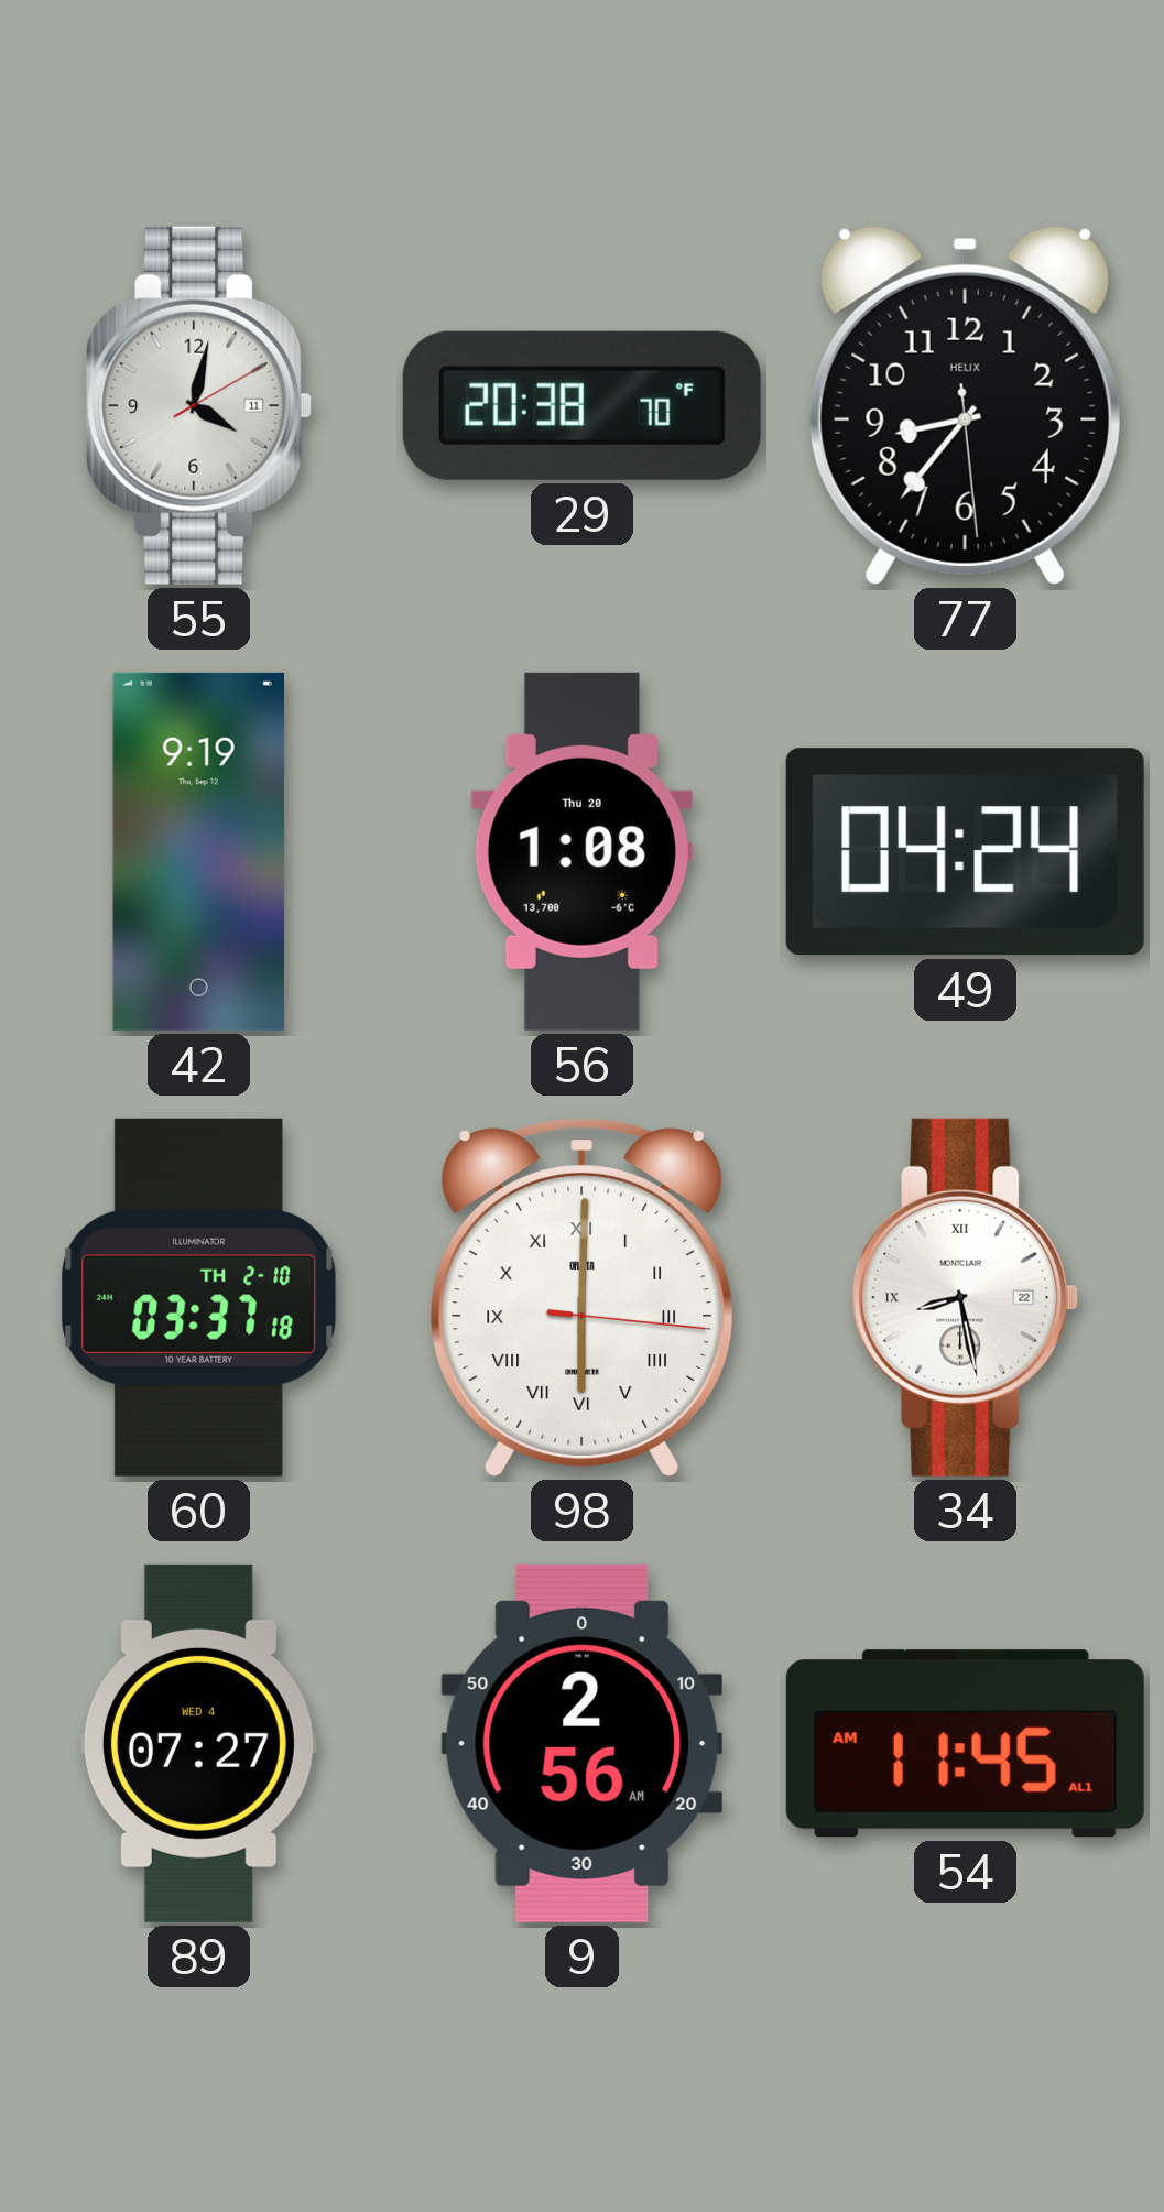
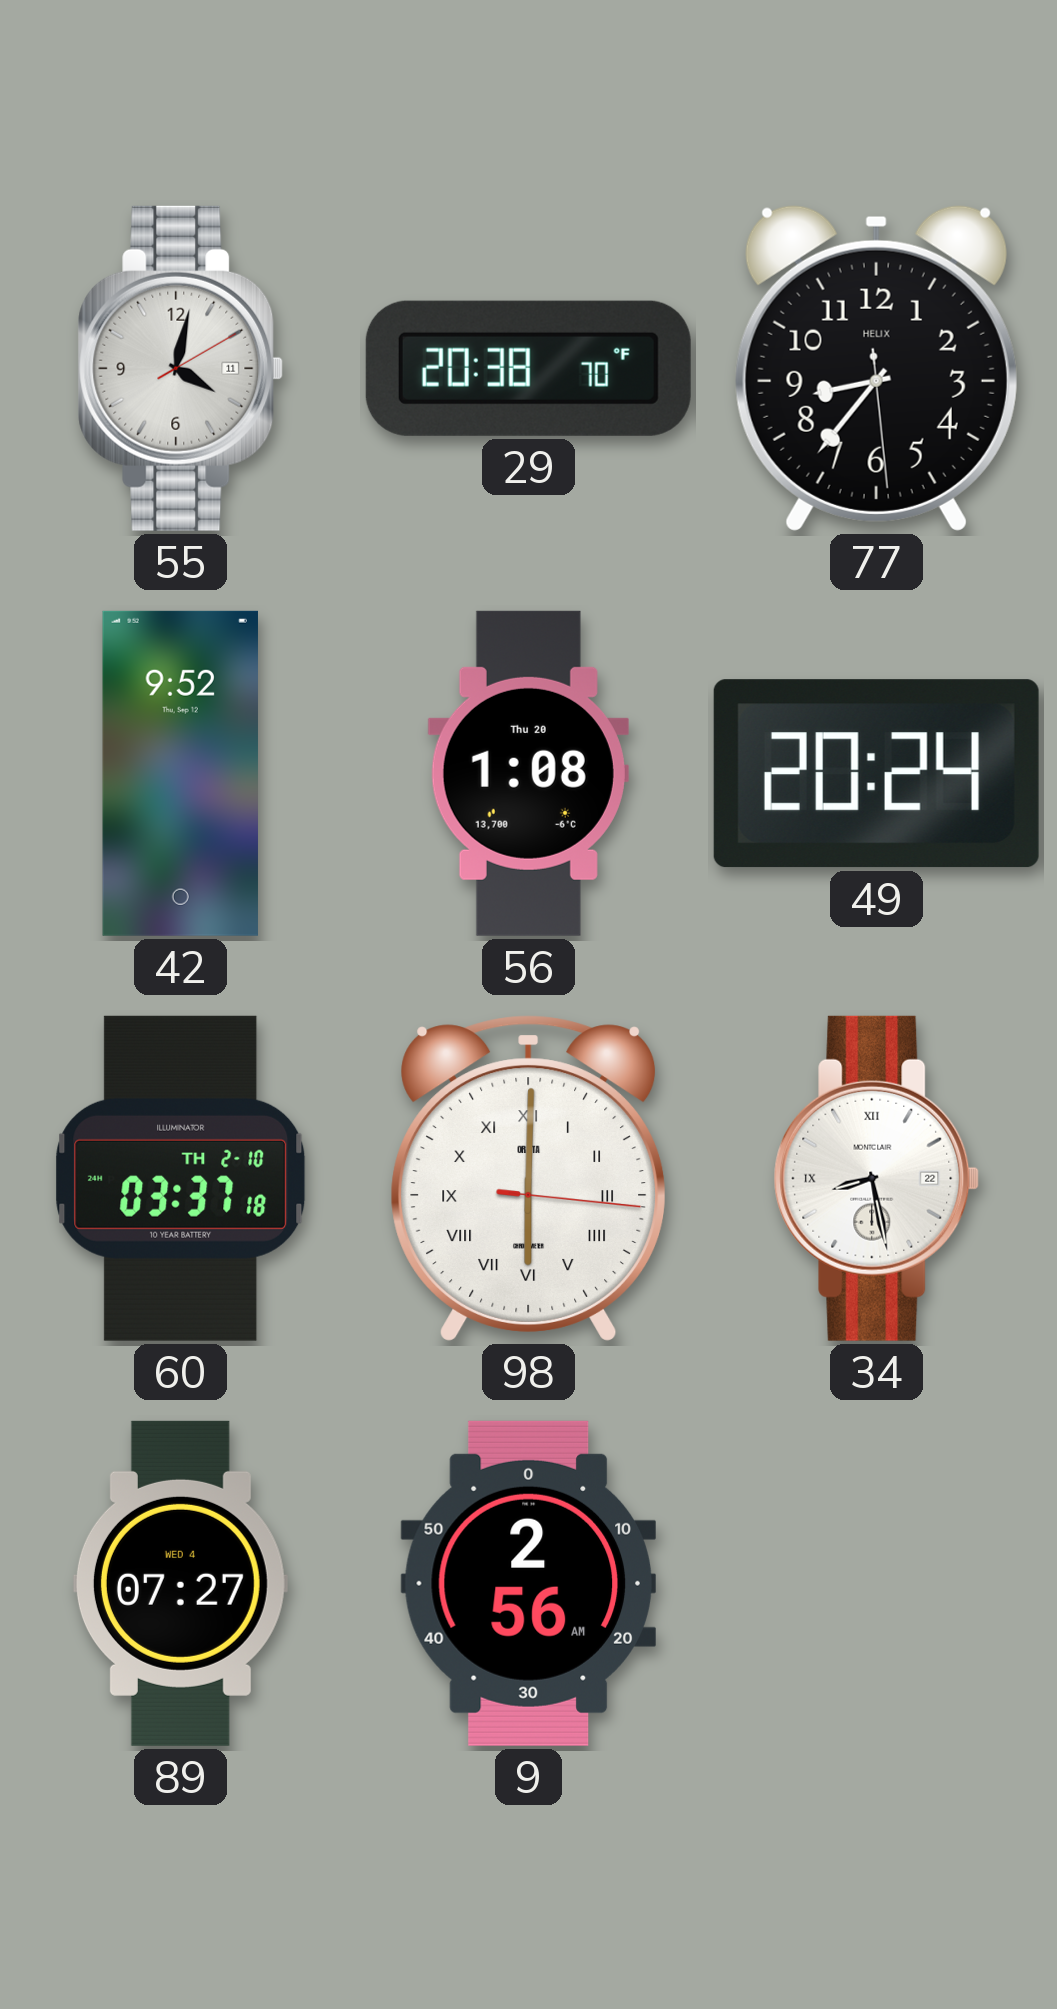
42: 9:19 -> 9:52
49: 04:24 -> 20:24
54: 11:45 -> none
